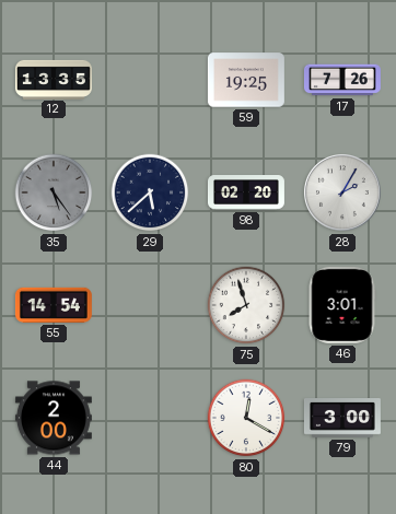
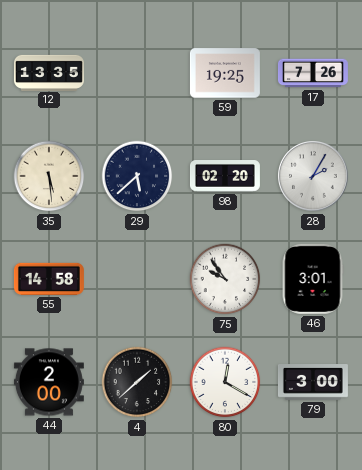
35: 5:24 -> 5:29
35 dial: grey -> cream
55: 14:54 -> 14:58
75: 7:57 -> 9:54
4: none -> 1:38
